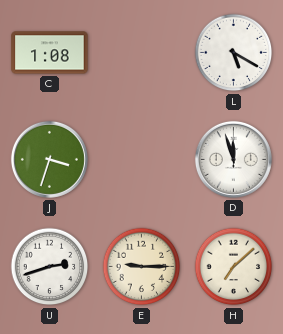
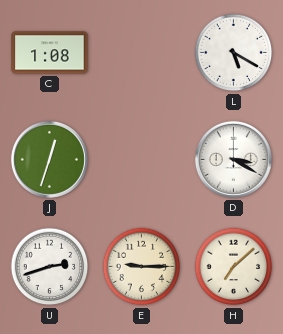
J: 3:33 -> 12:33
D: 11:57 -> 3:20
